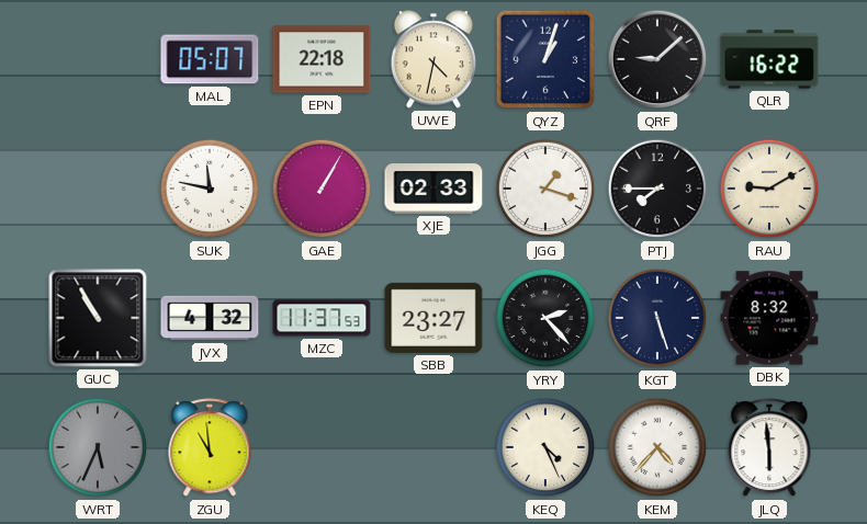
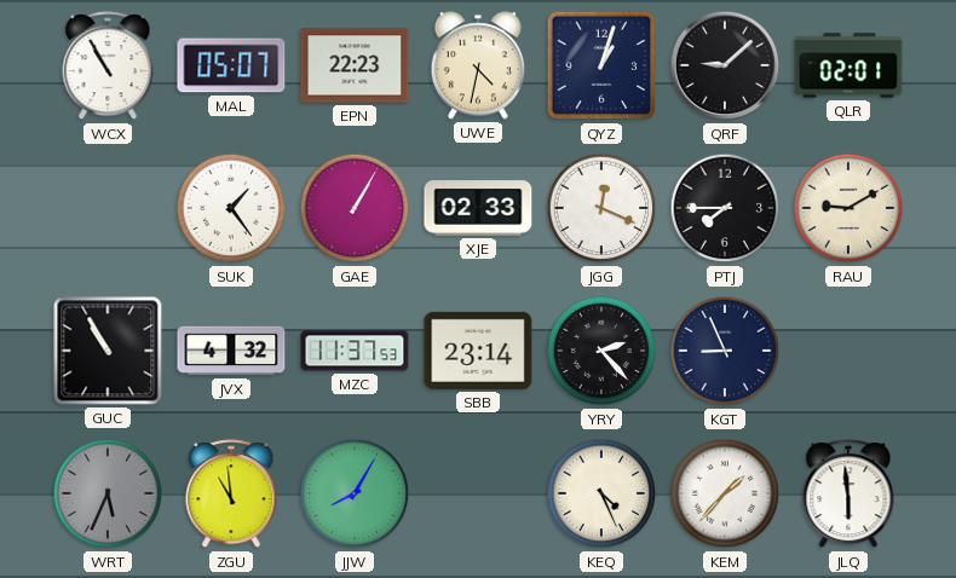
WCX: none -> 10:55
EPN: 22:18 -> 22:23
QLR: 16:22 -> 02:01
SUK: 11:47 -> 1:24
JGG: 1:18 -> 12:19
SBB: 23:27 -> 23:14
KGT: 5:27 -> 8:56
DBK: 8:32 -> none
JJW: none -> 8:05
KEM: 4:37 -> 1:37
